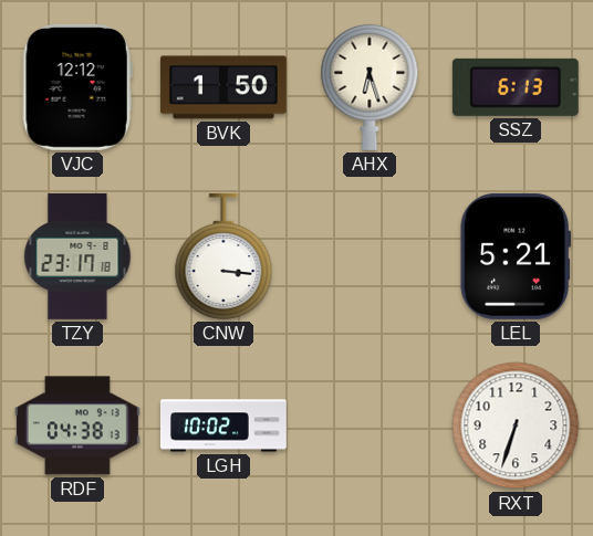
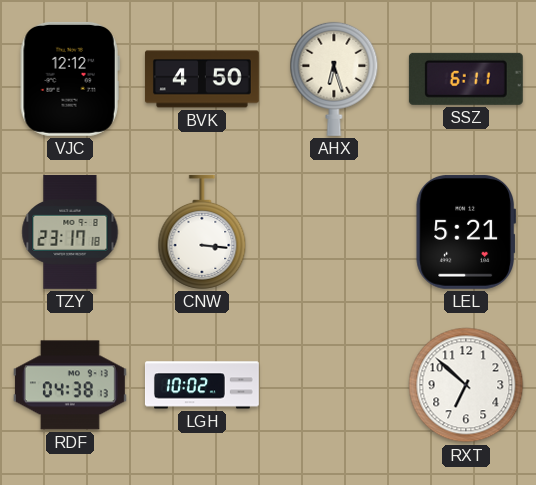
BVK: 1:50 -> 4:50
SSZ: 6:13 -> 6:11
RXT: 6:33 -> 6:52
